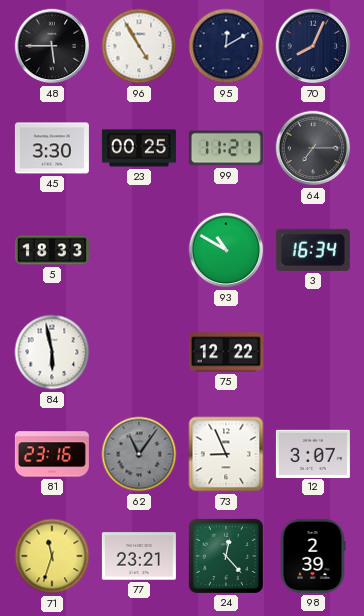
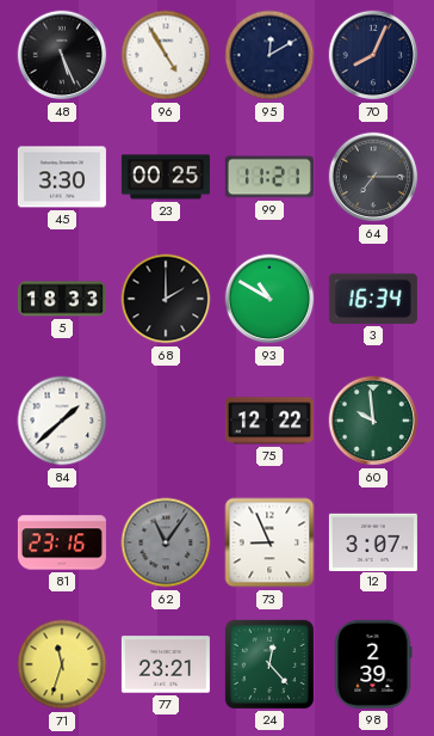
48: 5:45 -> 5:26
68: none -> 2:00
84: 5:58 -> 1:38
60: none -> 9:59
